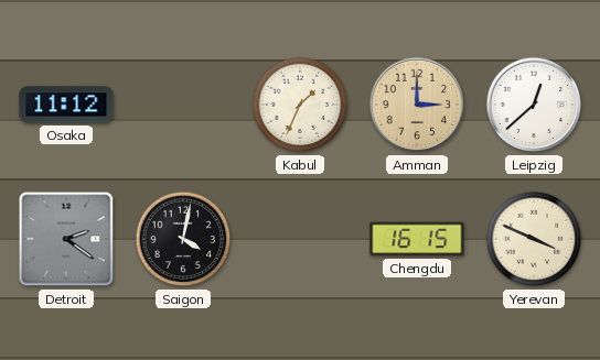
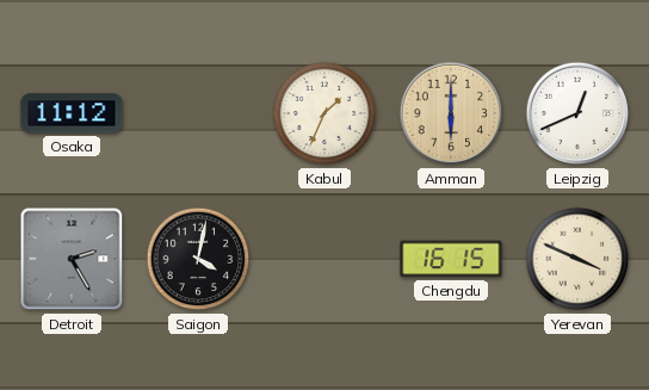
Amman: 3:00 -> 6:00
Leipzig: 12:38 -> 12:41
Detroit: 2:21 -> 2:25
